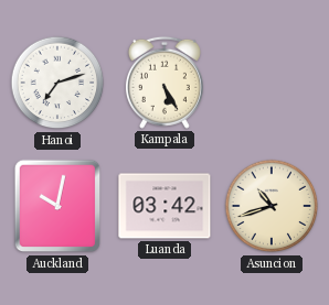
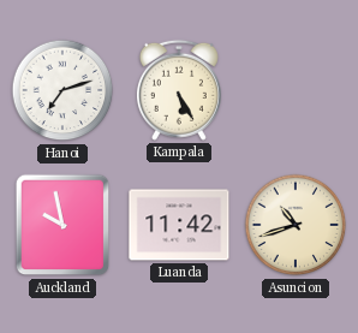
Auckland: 10:02 -> 9:58
Luanda: 03:42 -> 11:42
